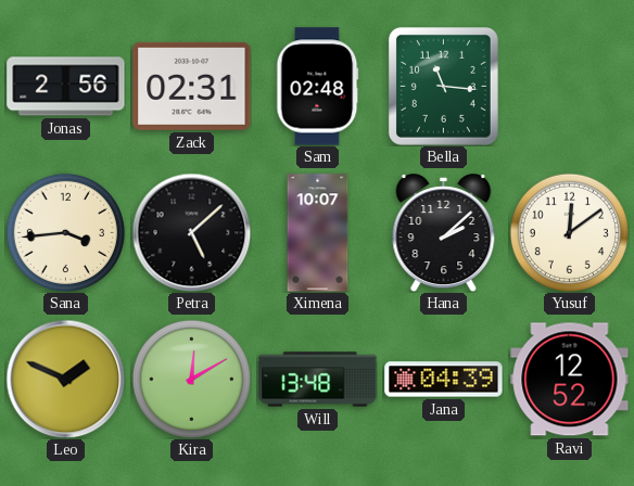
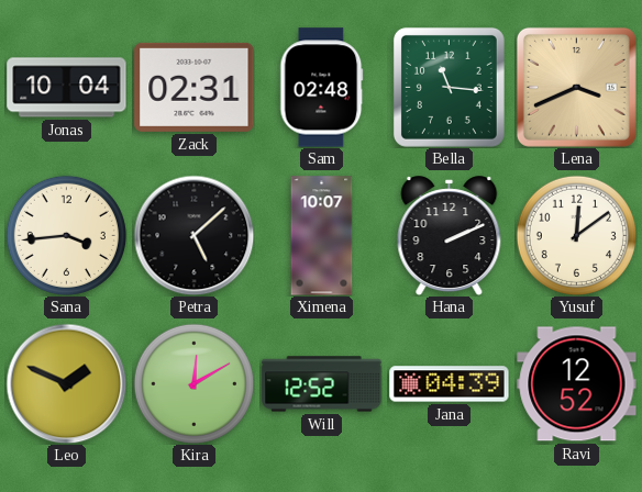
Jonas: 2:56 -> 10:04
Lena: none -> 3:41
Hana: 2:08 -> 2:11
Will: 13:48 -> 12:52
